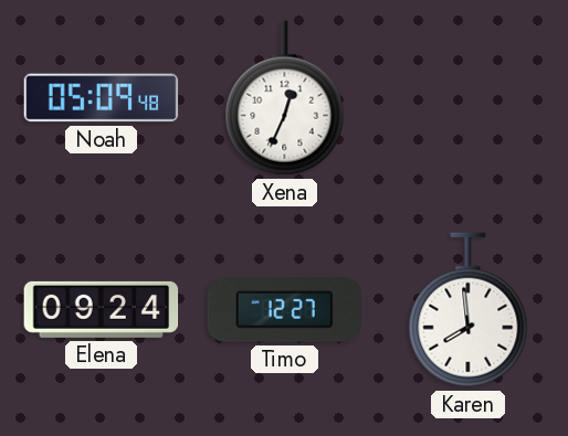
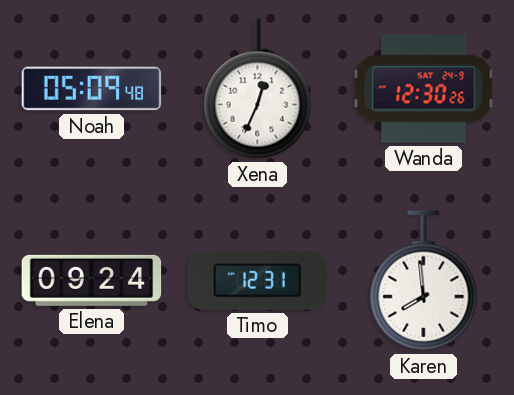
Wanda: none -> 12:30
Timo: 12:27 -> 12:31
